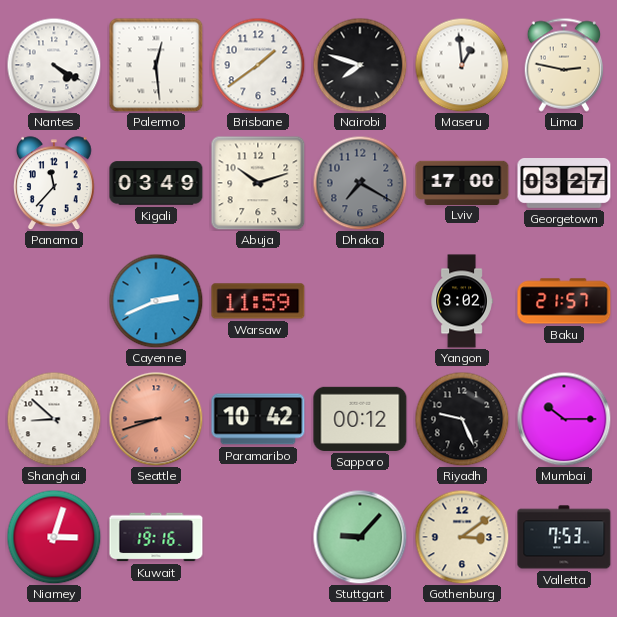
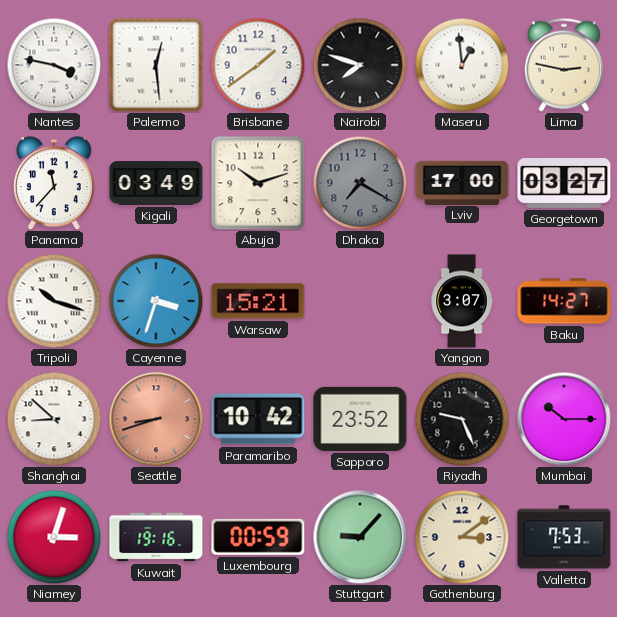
Nantes: 4:20 -> 3:47
Tripoli: none -> 10:18
Cayenne: 2:41 -> 3:33
Warsaw: 11:59 -> 15:21
Yangon: 3:02 -> 3:07
Baku: 21:57 -> 14:27
Sapporo: 00:12 -> 23:52
Luxembourg: none -> 00:59
